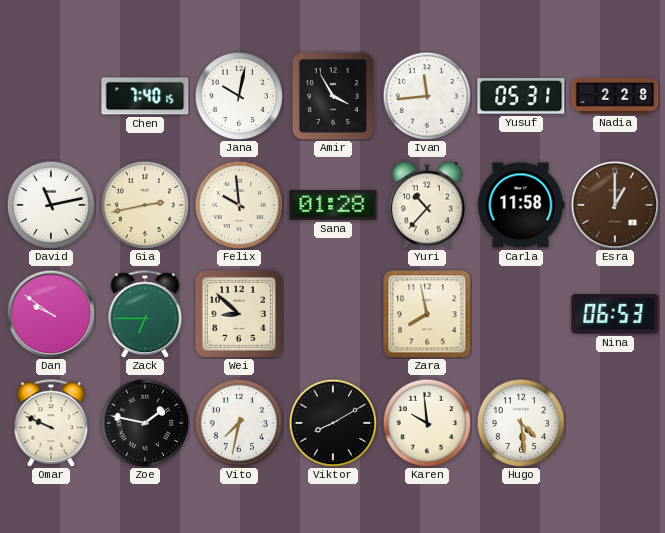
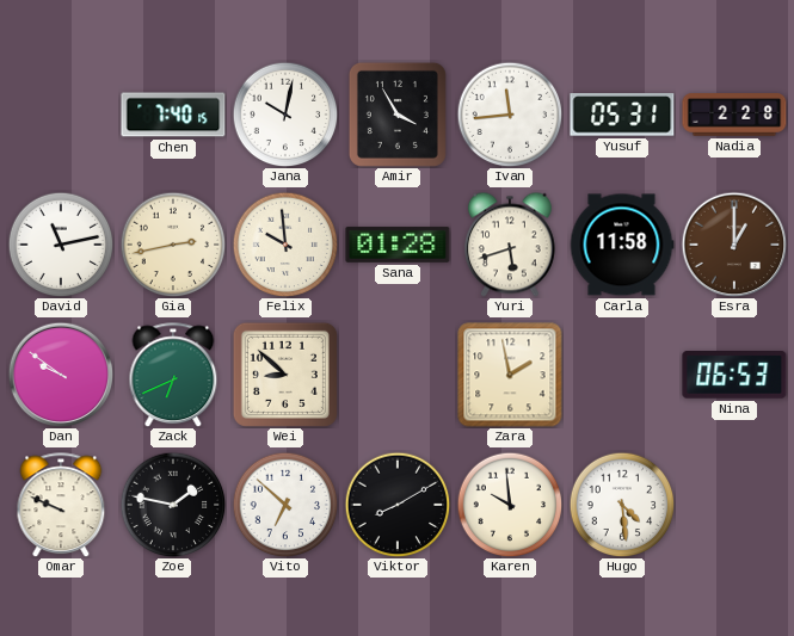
Yuri: 10:37 -> 5:42
Zack: 6:45 -> 6:41
Zara: 7:58 -> 1:58
Vito: 7:32 -> 6:52
